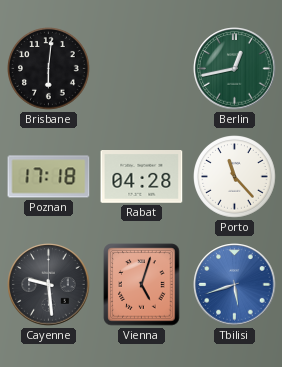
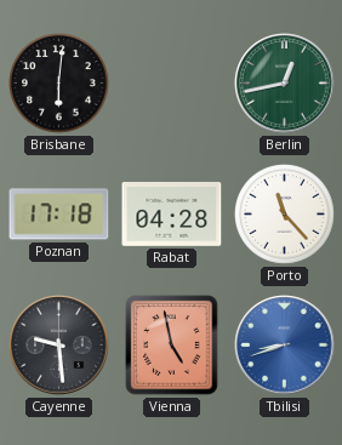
Vienna: 5:03 -> 4:58
Tbilisi: 5:42 -> 8:42
